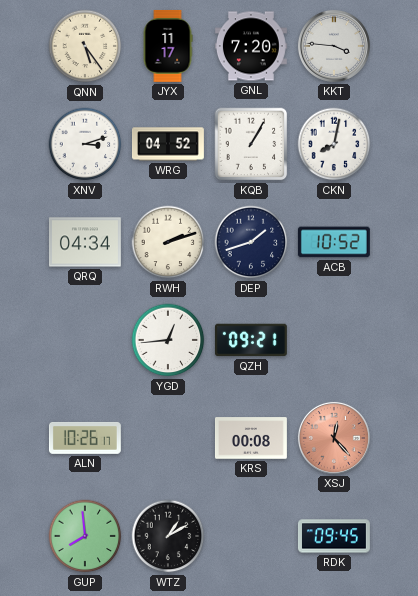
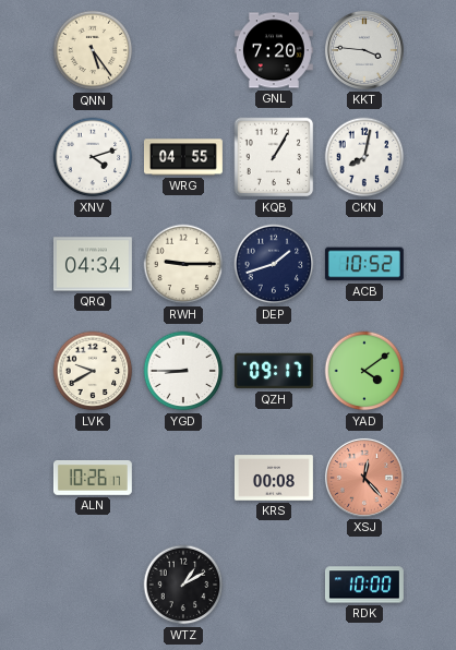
JYX: 11:17 -> none
XNV: 3:12 -> 4:12
WRG: 04:52 -> 04:55
RWH: 2:12 -> 9:15
LVK: none -> 9:40
YGD: 12:44 -> 8:45
QZH: 09:21 -> 09:17
YAD: none -> 4:09
GUP: 7:59 -> none
RDK: 09:45 -> 10:00
